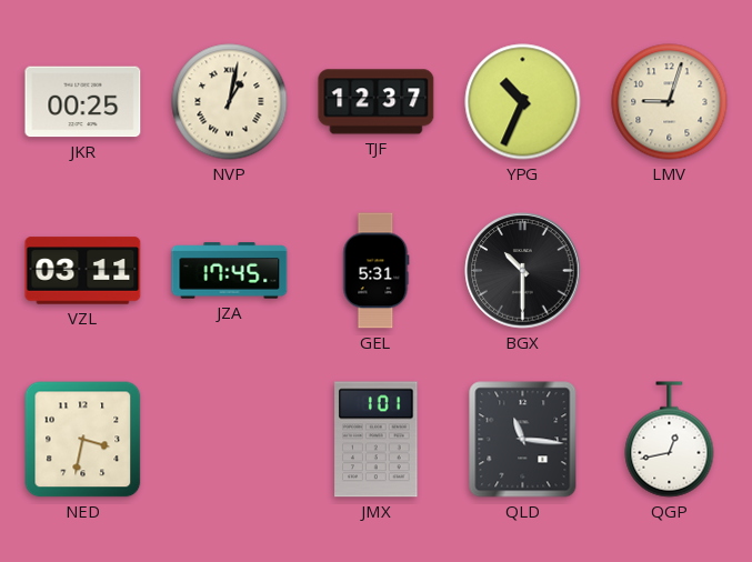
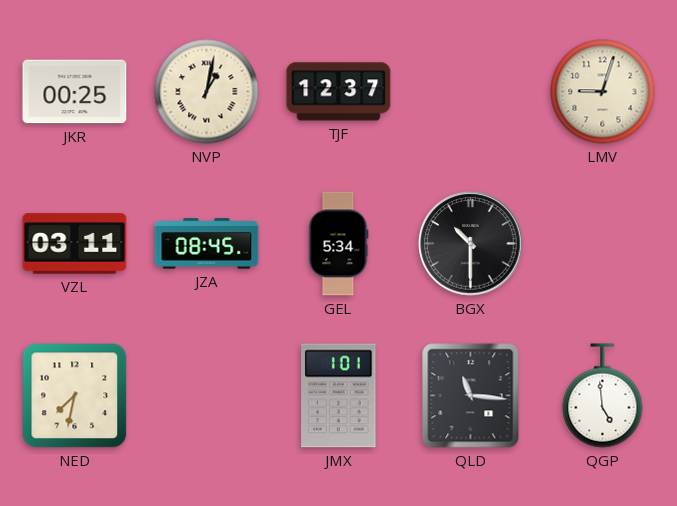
YPG: 10:34 -> none
JZA: 17:45 -> 08:45
GEL: 5:31 -> 5:34
NED: 3:32 -> 7:32
QGP: 12:43 -> 4:59
